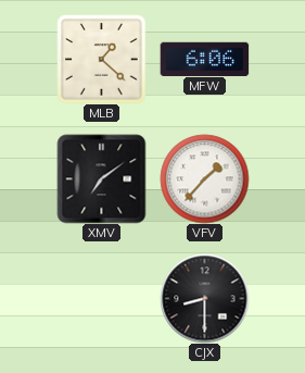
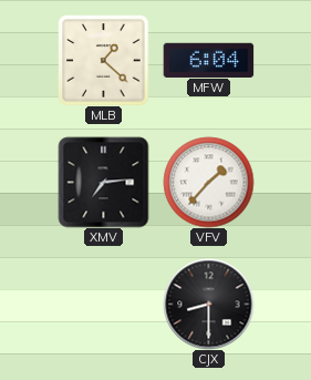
MFW: 6:06 -> 6:04
XMV: 7:09 -> 7:14
